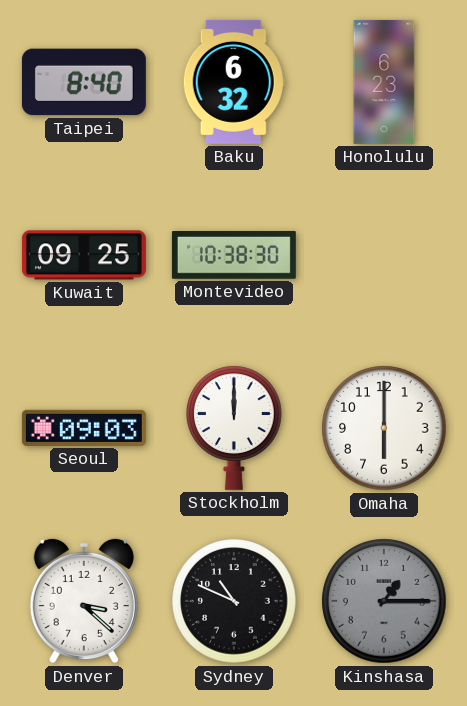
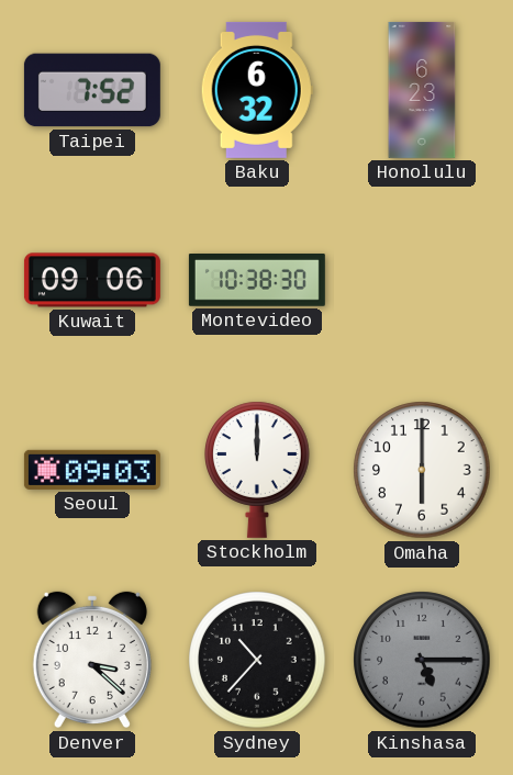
Taipei: 8:40 -> 7:52
Kuwait: 09:25 -> 09:06
Sydney: 10:49 -> 10:37
Kinshasa: 1:15 -> 5:15
